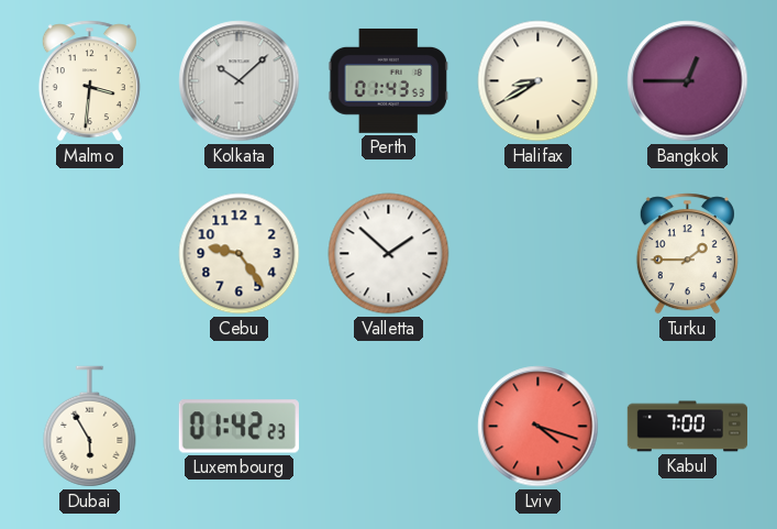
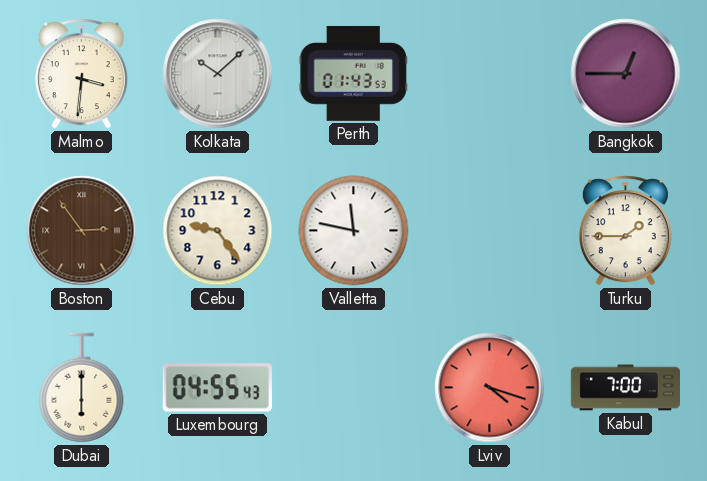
Halifax: 8:40 -> none
Boston: none -> 2:54
Valletta: 1:52 -> 11:47
Dubai: 5:55 -> 6:00
Luxembourg: 01:42 -> 04:55
